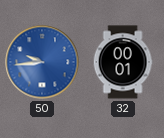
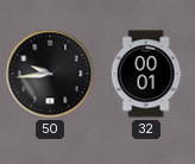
50 dial: blue -> black
